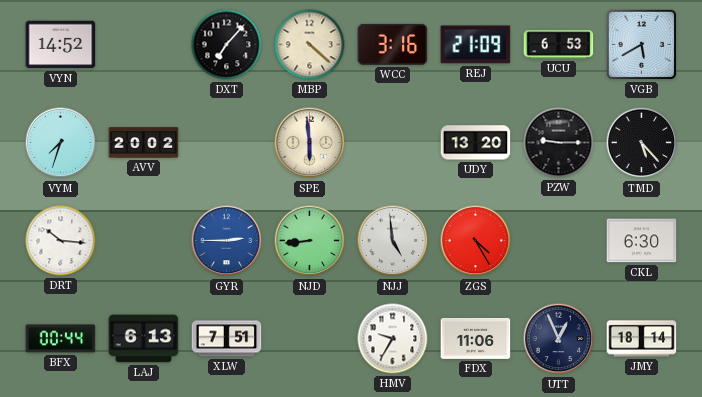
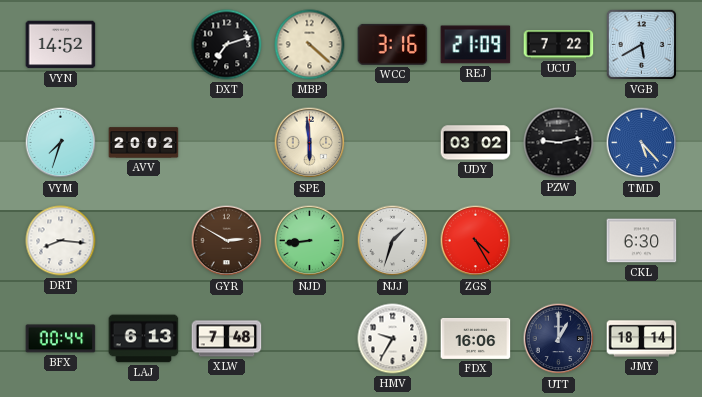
DXT: 7:07 -> 7:12
UCU: 6:53 -> 7:22
UDY: 13:20 -> 03:02
PZW: 9:15 -> 9:13
TMD dial: black -> blue
DRT: 10:16 -> 8:16
GYR: 2:45 -> 2:50
GYR dial: blue -> brown
NJJ: 4:59 -> 1:33
XLW: 7:51 -> 7:48
FDX: 11:06 -> 16:06
UTT: 12:56 -> 1:00
